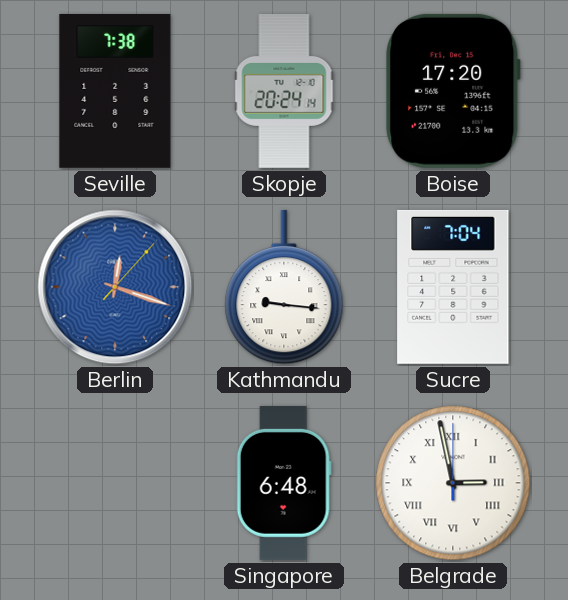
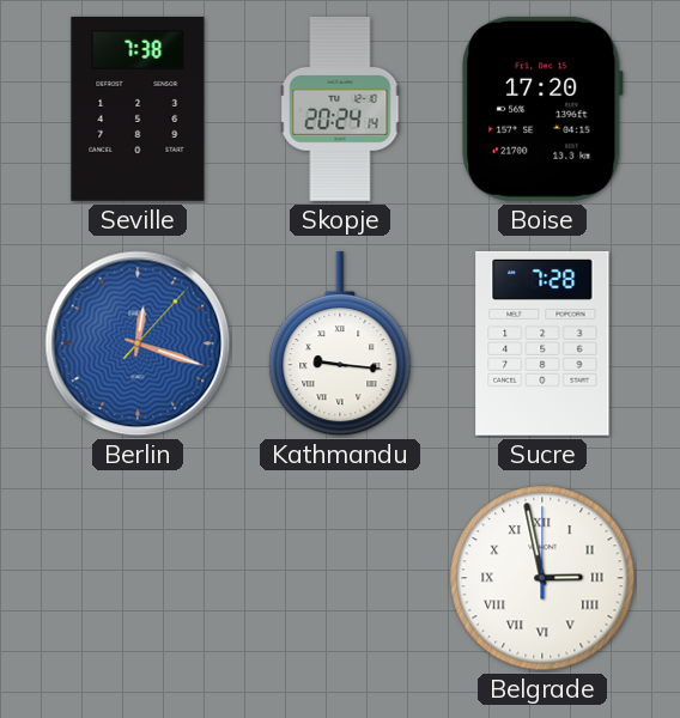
Sucre: 7:04 -> 7:28
Singapore: 6:48 -> none
